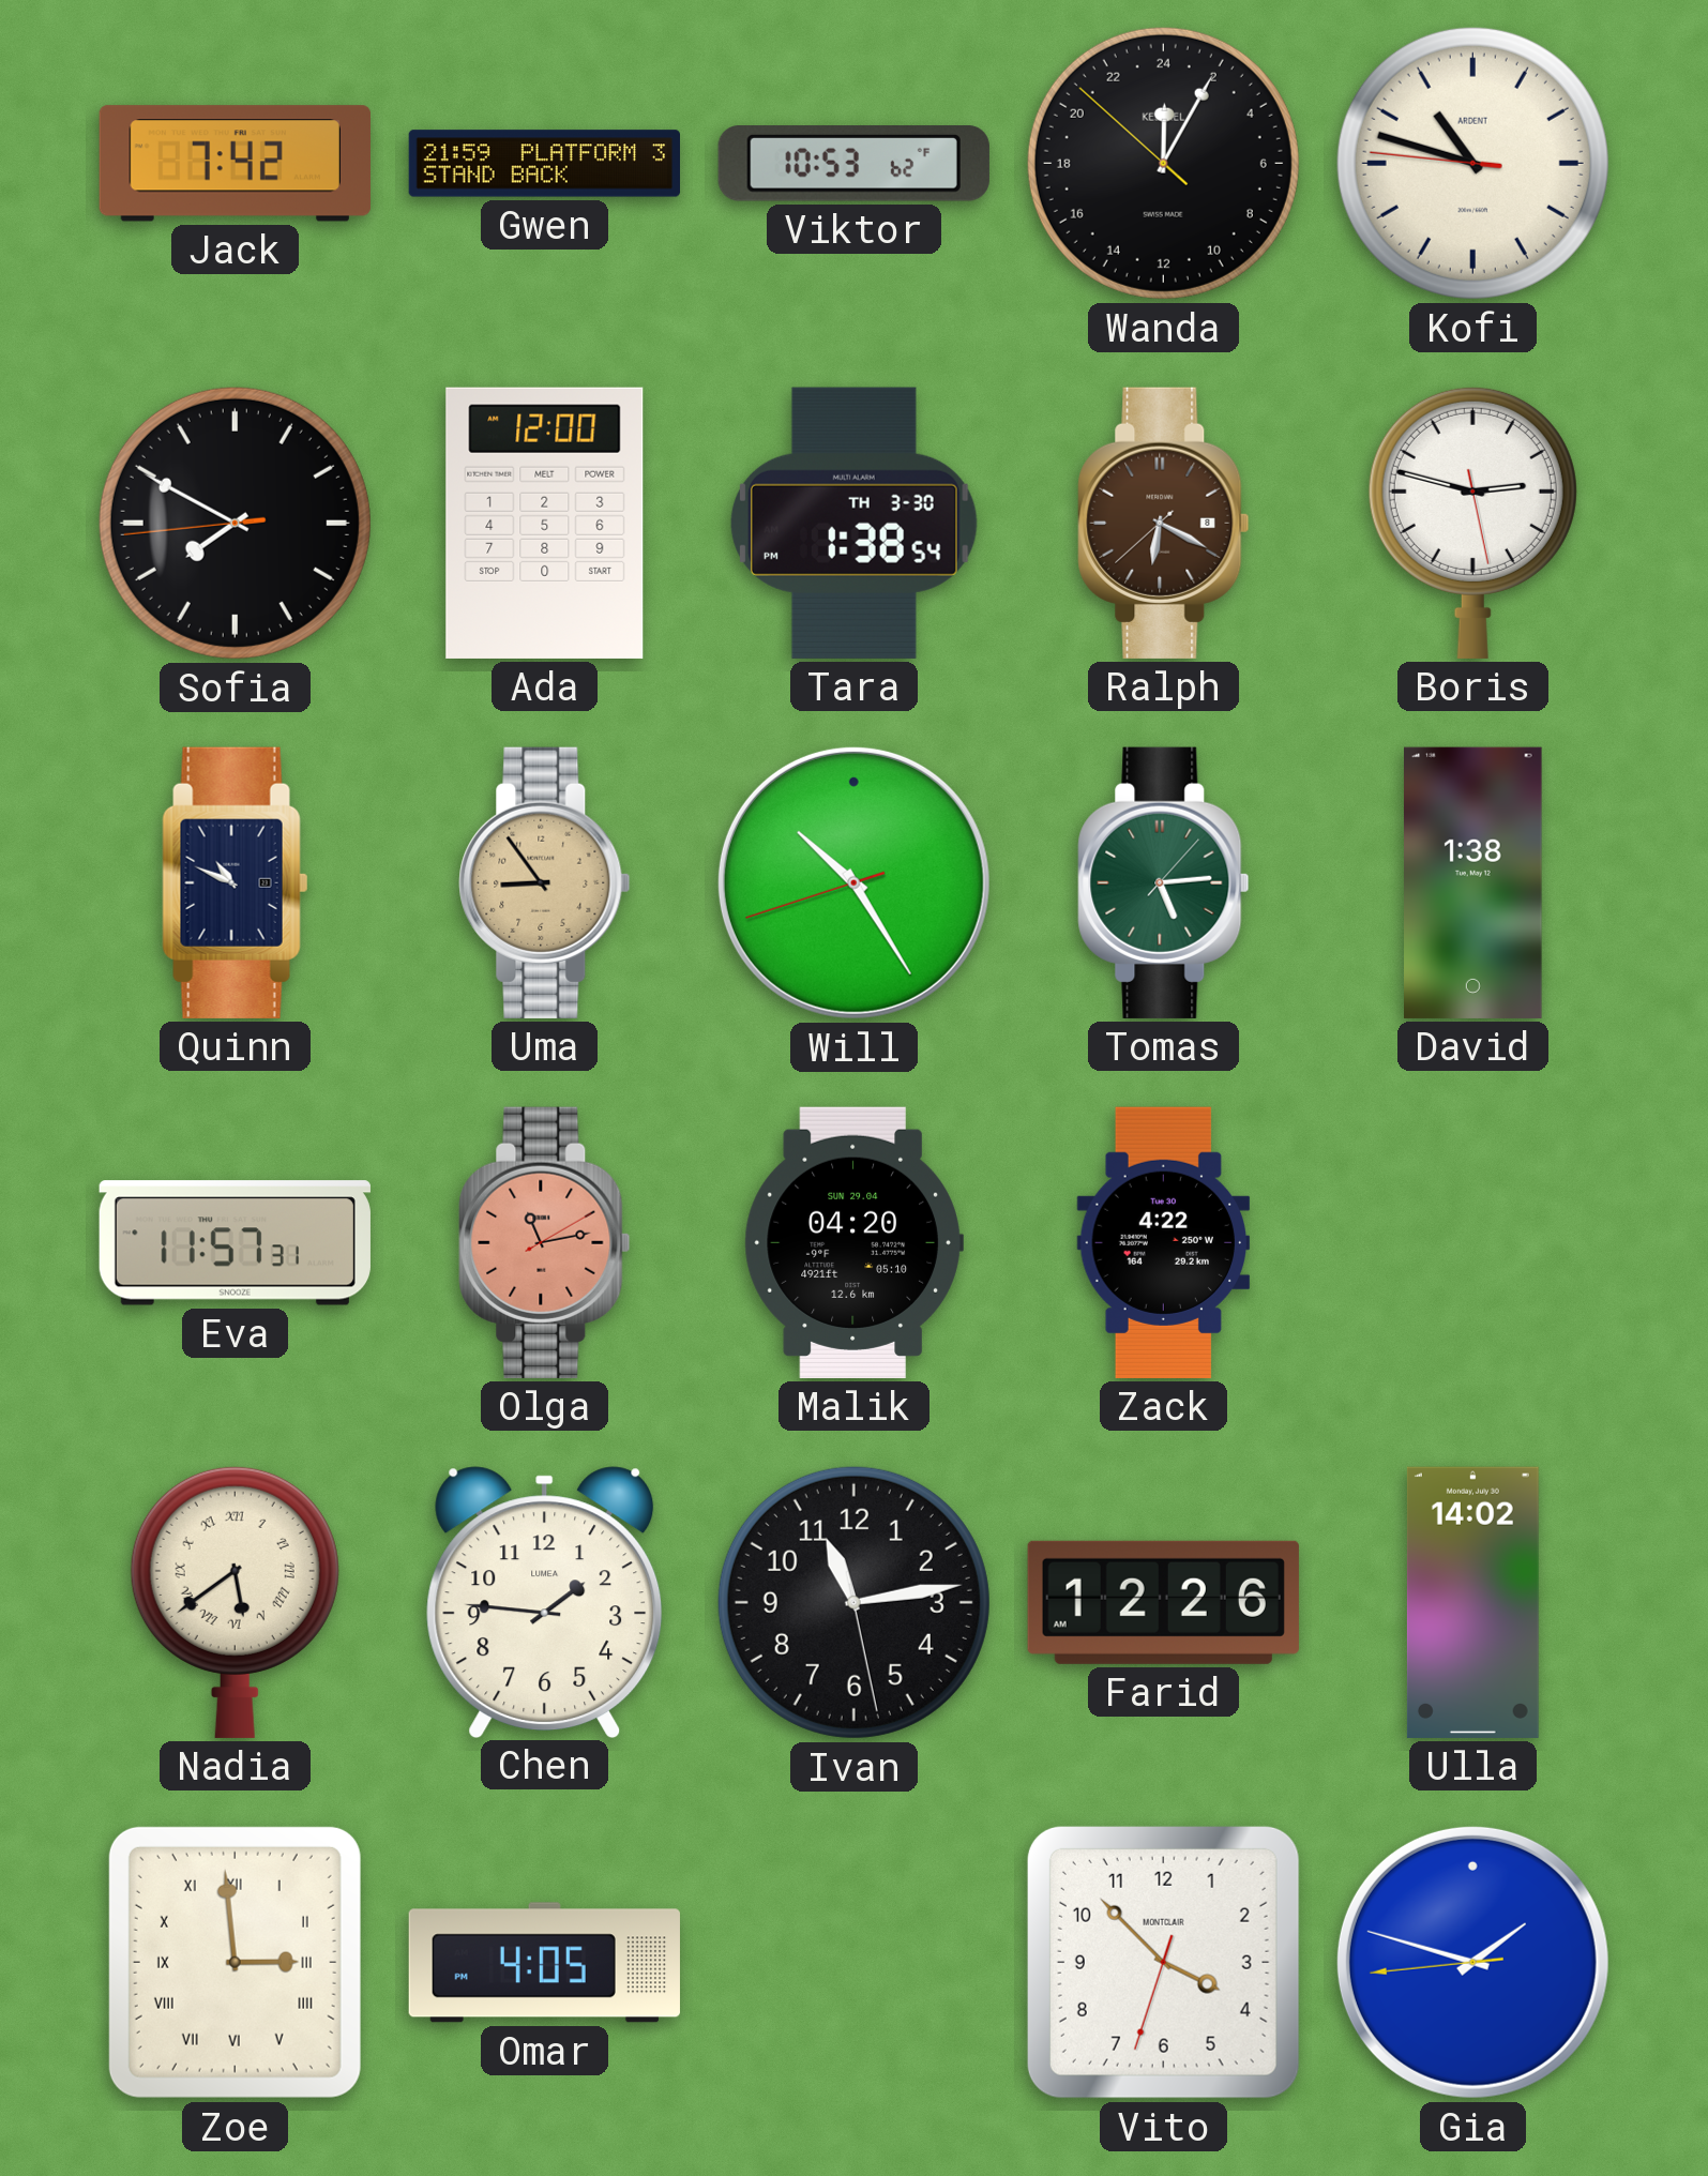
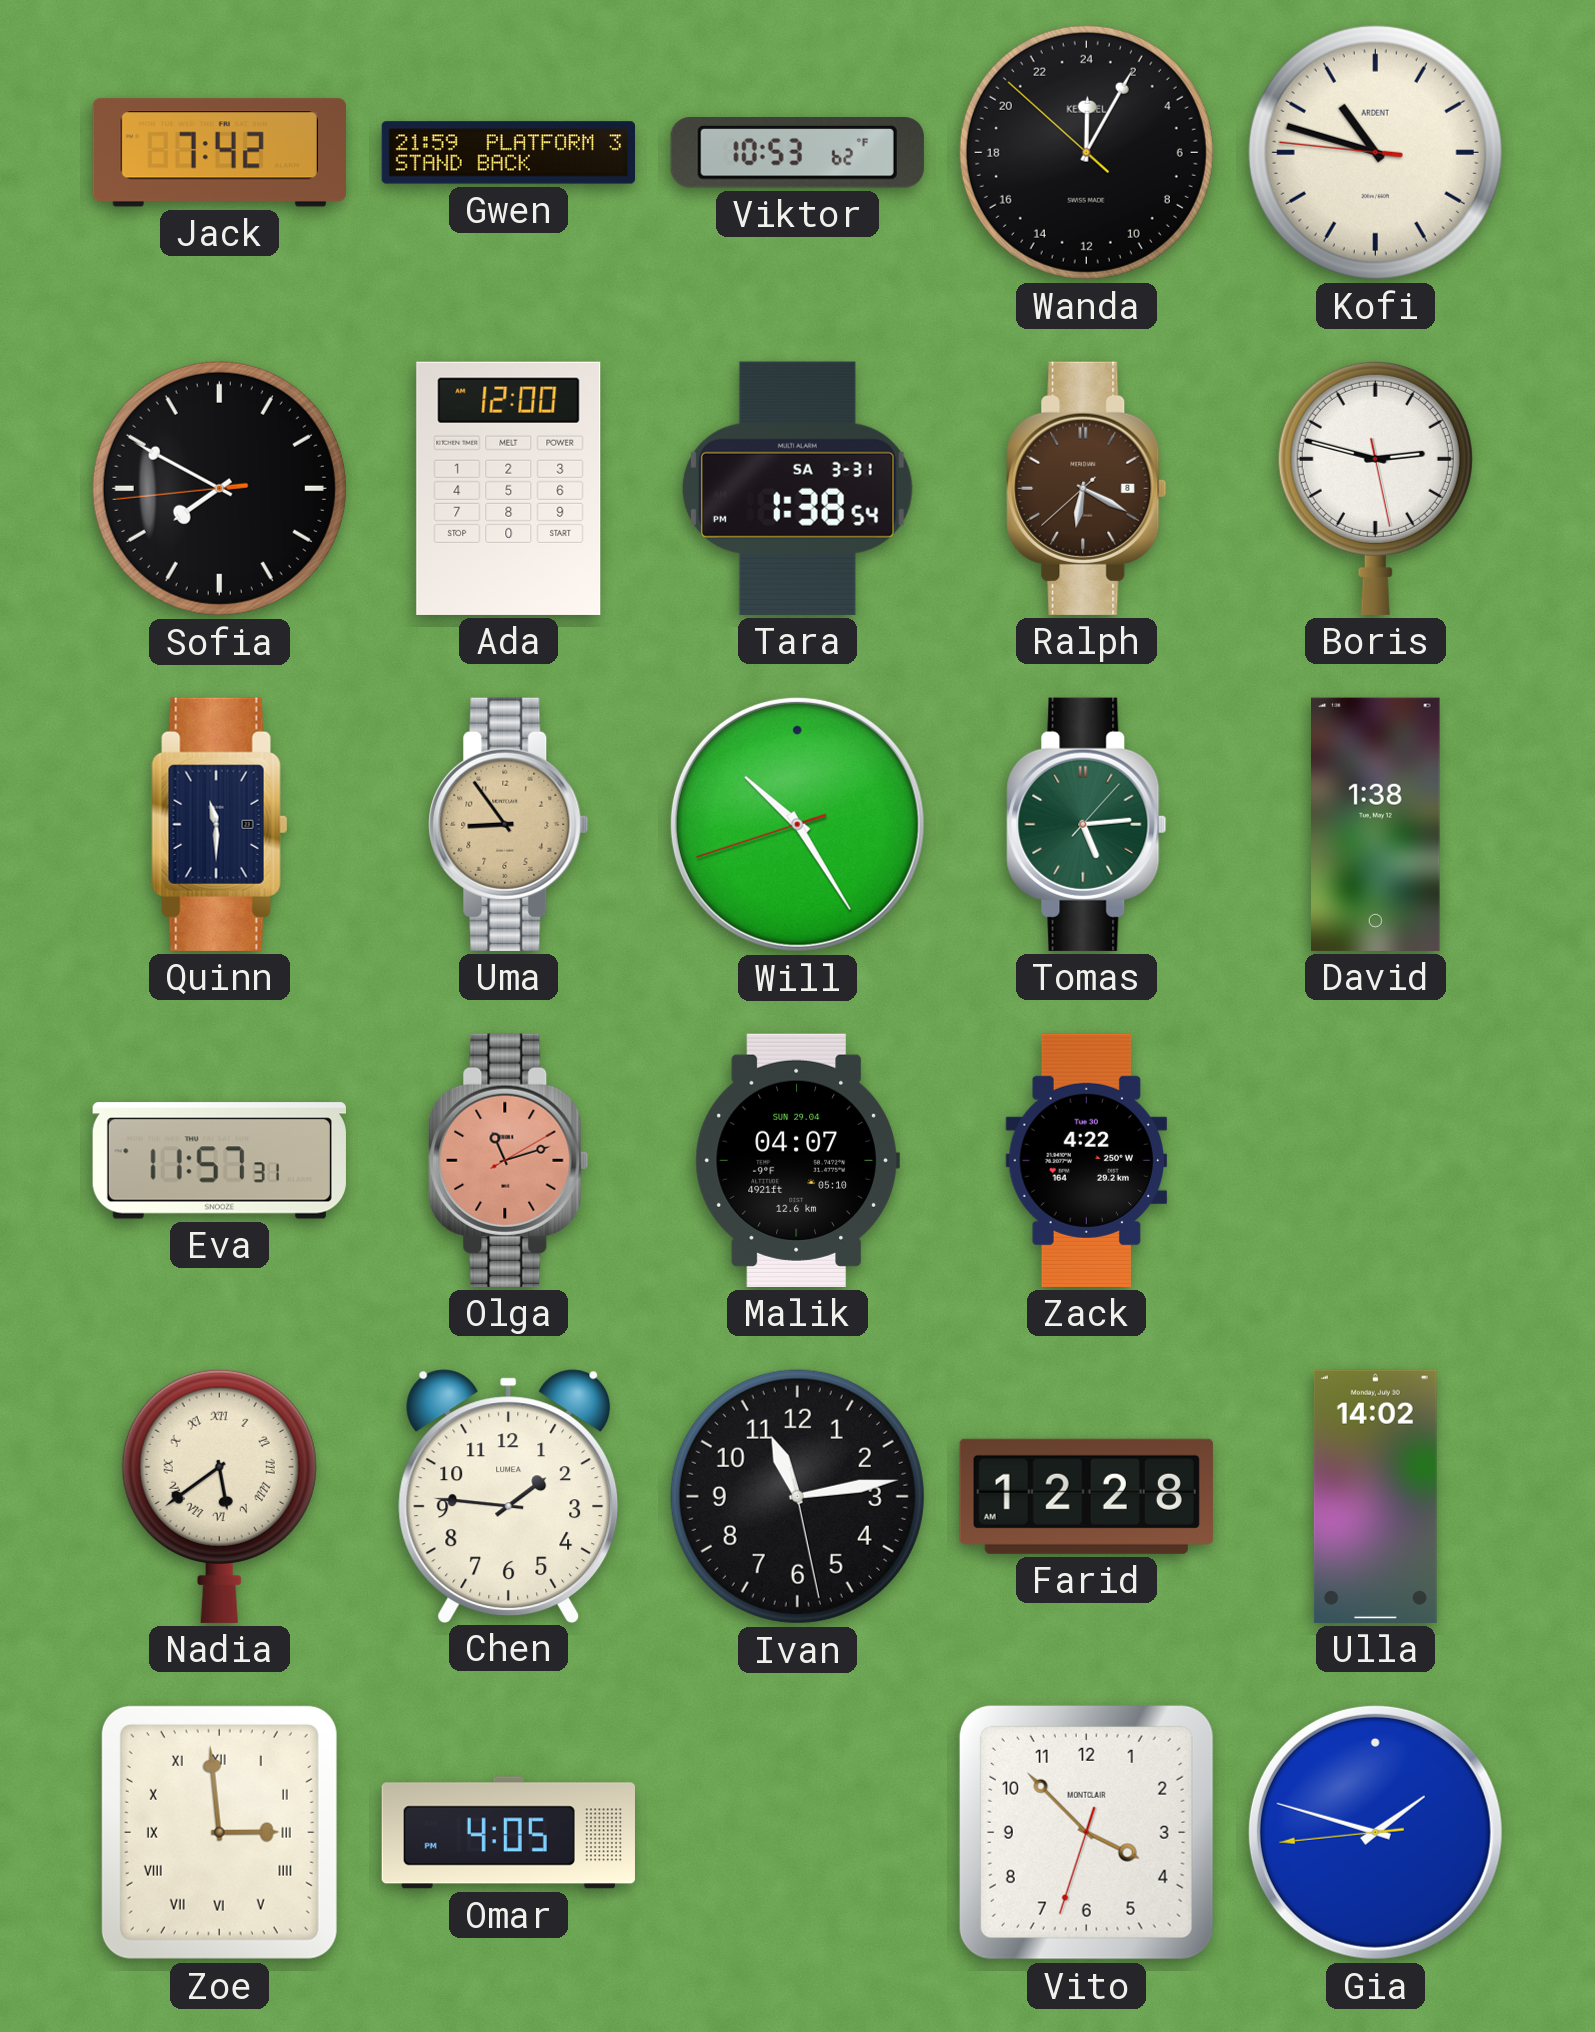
Tara date: TH 3-30 -> SA 3-31
Quinn: 10:49 -> 11:30
Olga: 11:13 -> 11:12
Malik: 04:20 -> 04:07
Farid: 12:26 -> 12:28
